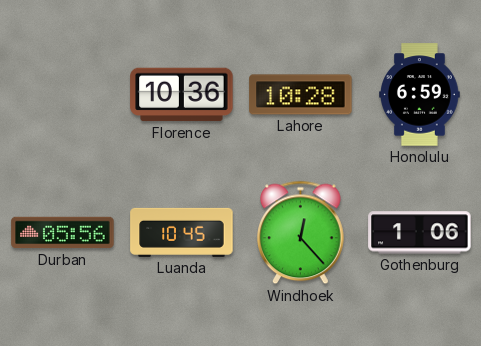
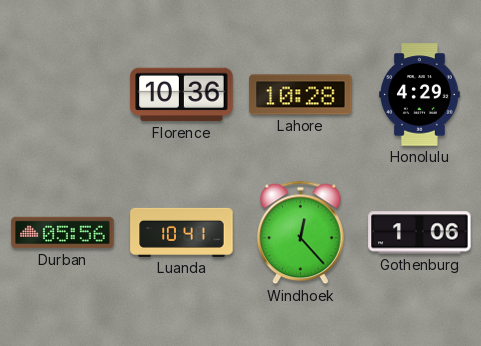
Honolulu: 6:59 -> 4:29
Luanda: 10:45 -> 10:41
